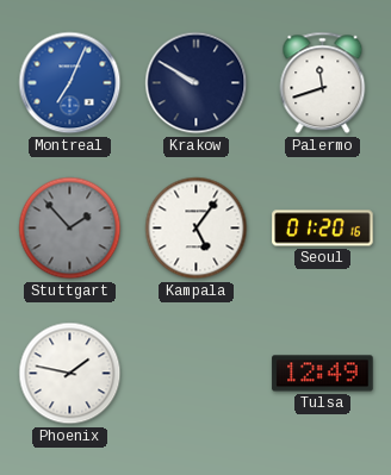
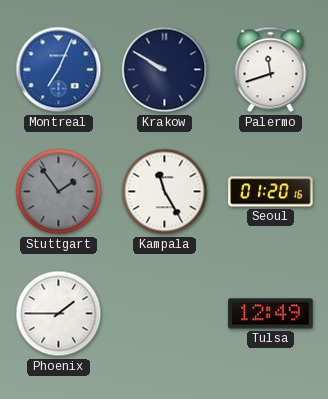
Stuttgart: 1:53 -> 1:54
Kampala: 5:06 -> 11:25
Phoenix: 1:47 -> 1:45
